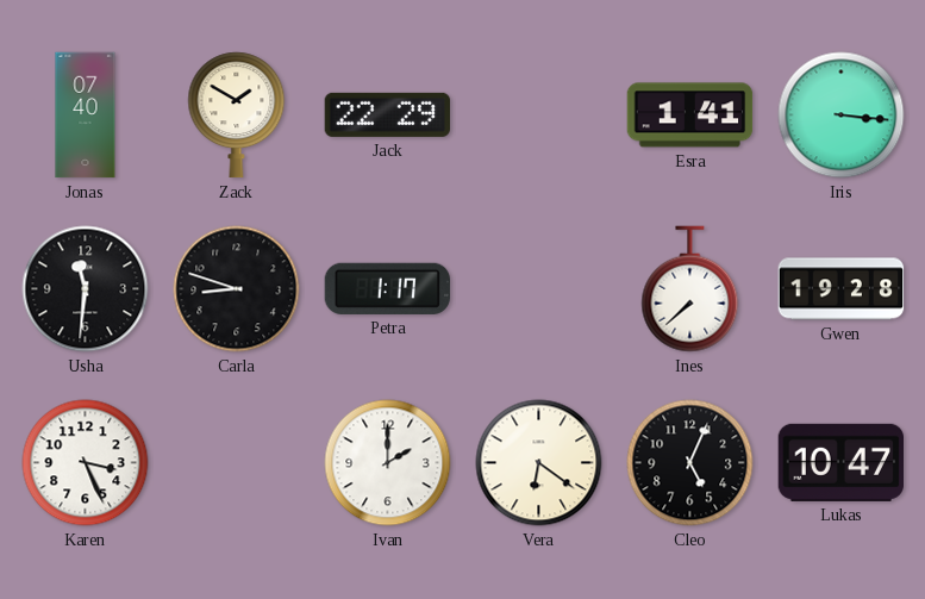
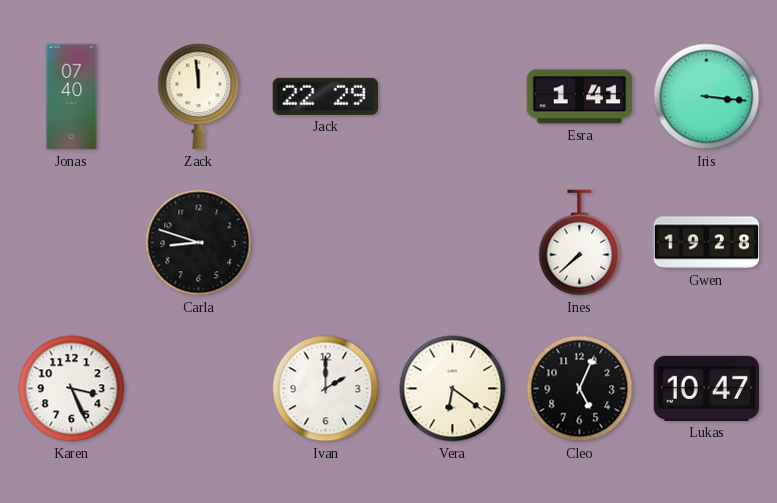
Zack: 1:50 -> 11:59
Usha: 11:31 -> none
Petra: 1:17 -> none
